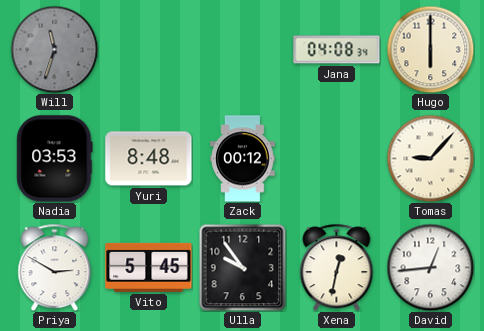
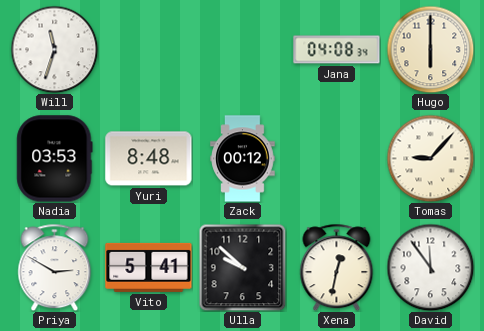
Will dial: grey -> white
Vito: 5:45 -> 5:41
Ulla: 9:54 -> 9:52
David: 12:44 -> 11:54
